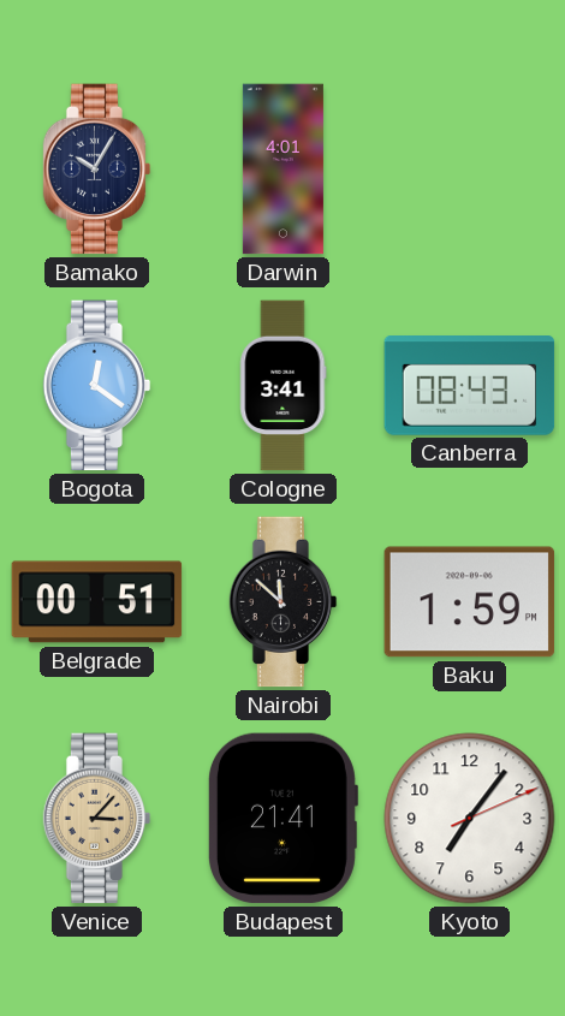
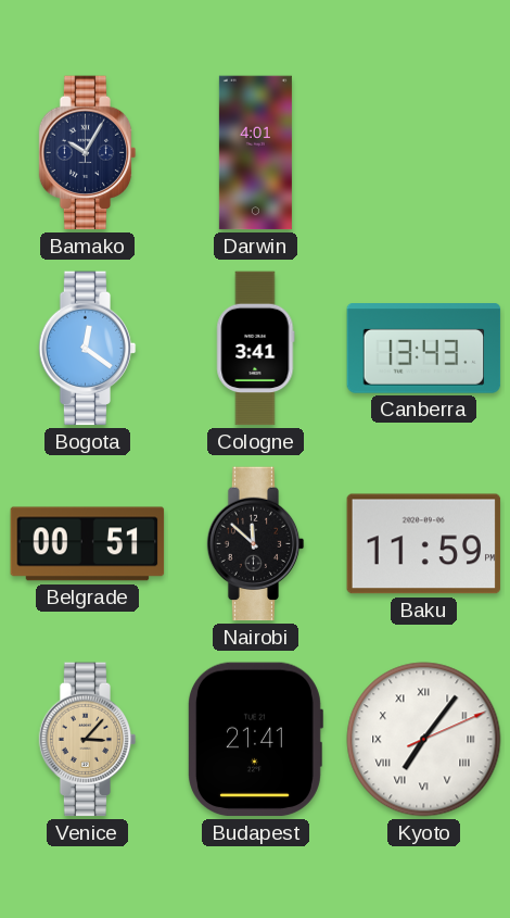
Canberra: 08:43 -> 13:43
Baku: 1:59 -> 11:59
Kyoto numerals: Arabic -> Roman
